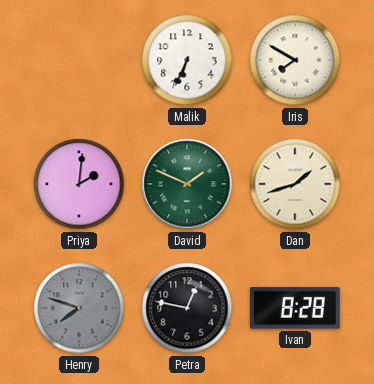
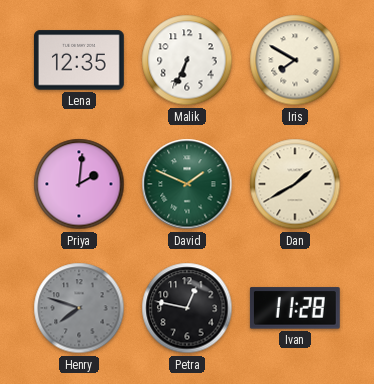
Lena: none -> 12:35
Dan: 1:42 -> 1:40
Ivan: 8:28 -> 11:28
